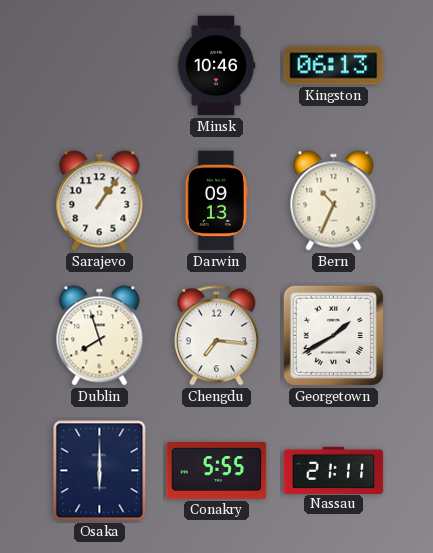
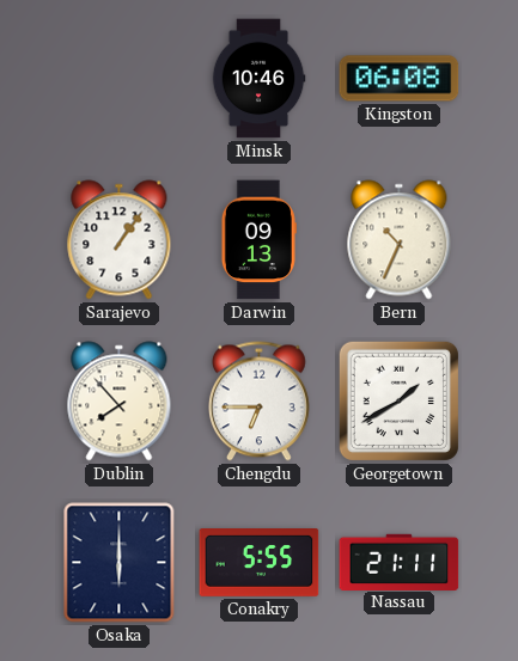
Kingston: 06:13 -> 06:08
Dublin: 7:57 -> 7:53
Chengdu: 7:16 -> 6:45
